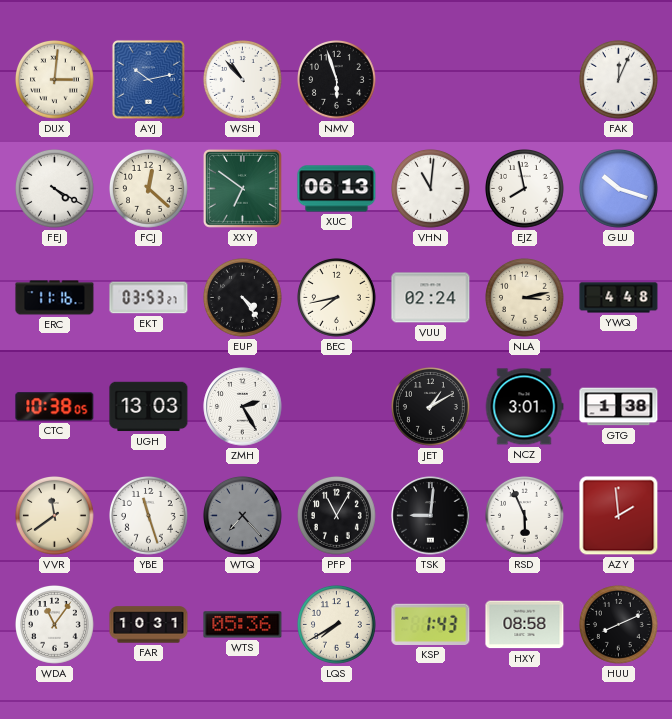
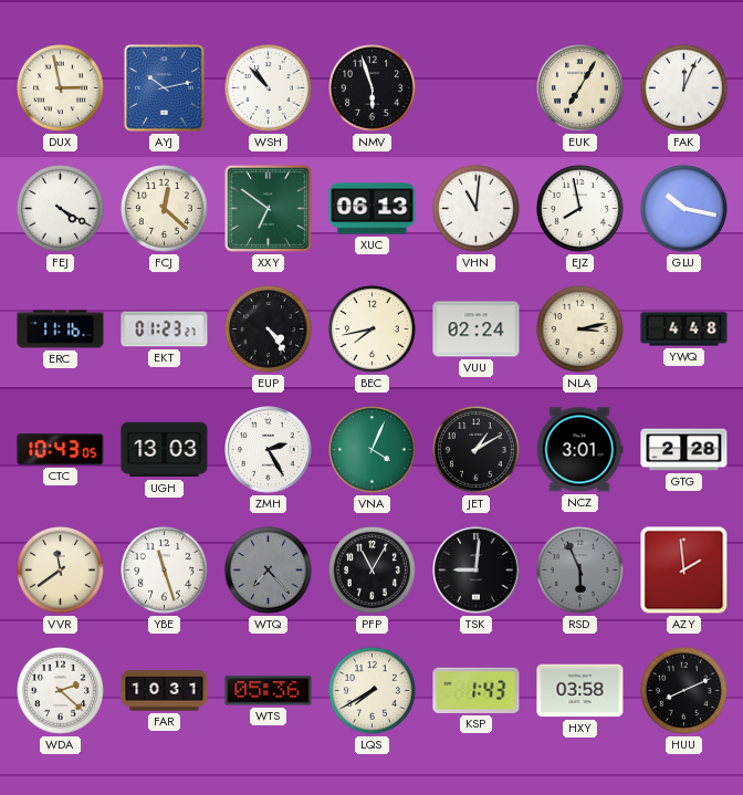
DUX: 3:01 -> 2:58
EUK: none -> 7:05
GLU: 10:18 -> 10:17
EKT: 03:53 -> 01:23
CTC: 10:38 -> 10:43
VNA: none -> 4:04
GTG: 1:38 -> 2:28
RSD dial: white -> grey
WDA: 11:06 -> 2:22
HXY: 08:58 -> 03:58
